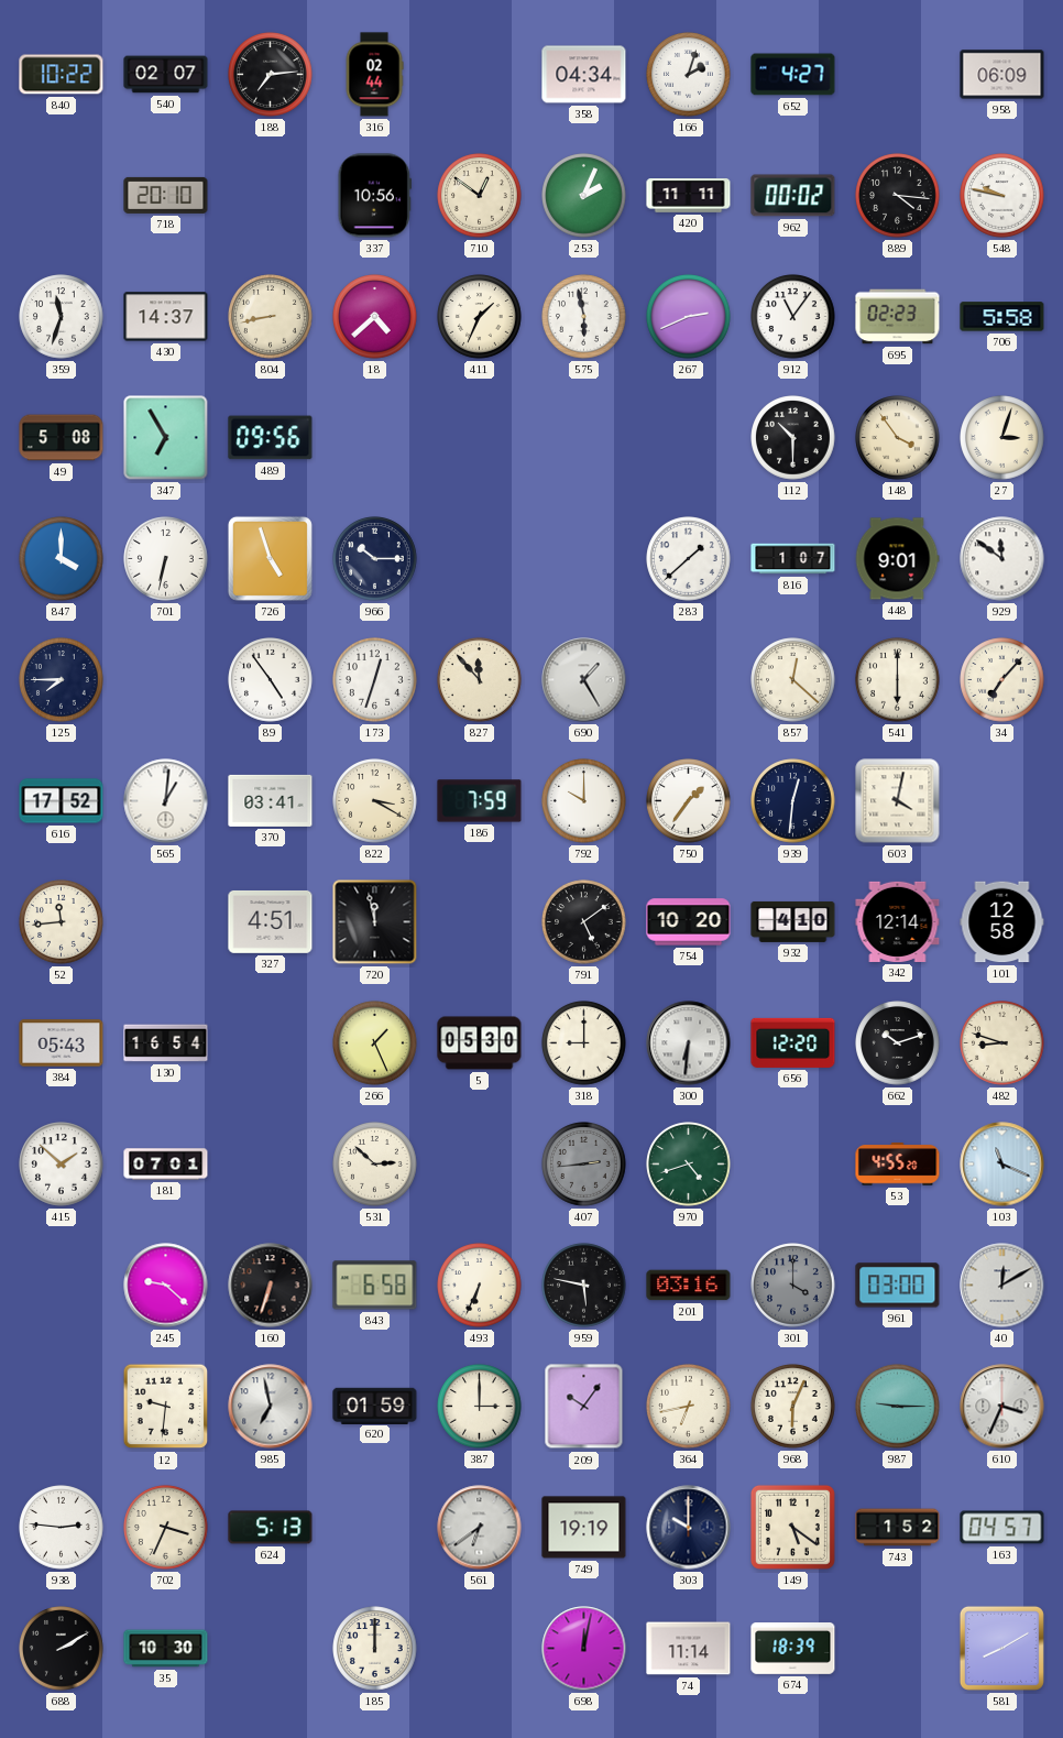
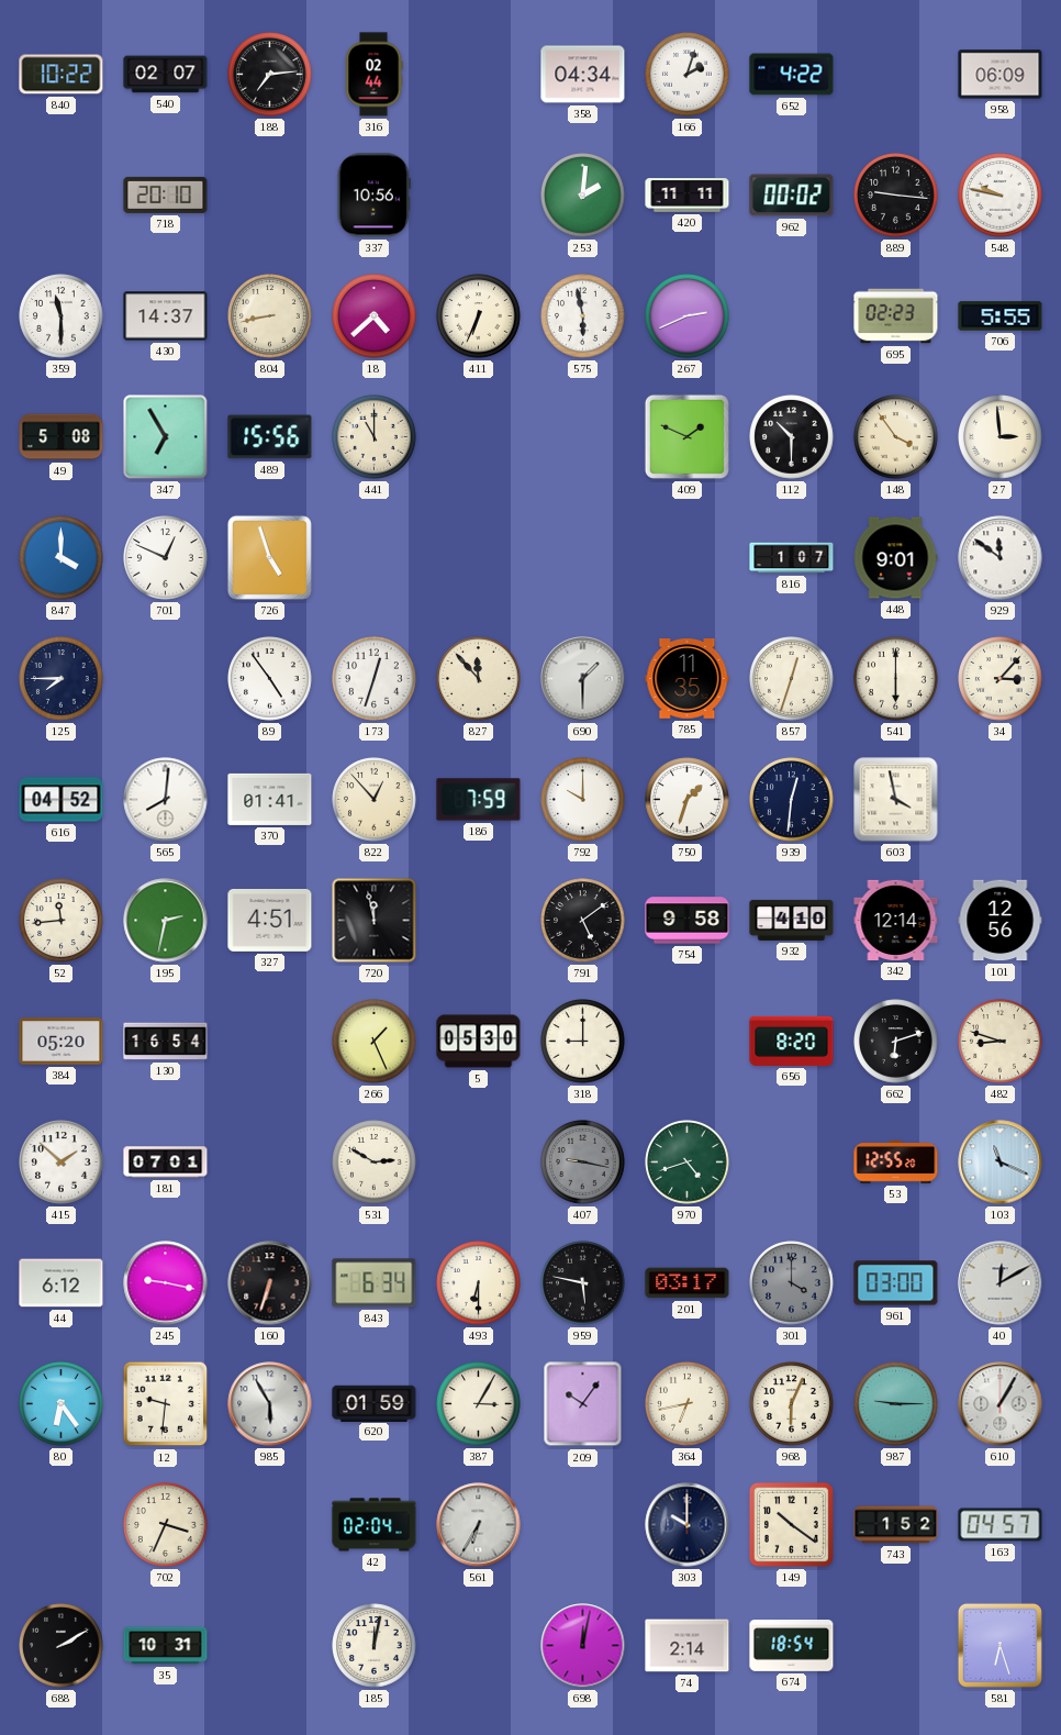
652: 4:27 -> 4:22
710: 12:51 -> none
253: 2:04 -> 2:01
889: 4:16 -> 9:16
359: 11:33 -> 11:30
411: 1:34 -> 6:34
912: 11:06 -> none
706: 5:58 -> 5:55
489: 09:56 -> 15:56
441: none -> 11:00
409: none -> 1:49
27: 3:03 -> 2:59
701: 6:32 -> 12:49
966: 10:15 -> none
283: 1:38 -> none
690: 1:25 -> 1:30
785: none -> 11:35
857: 12:22 -> 12:33
34: 7:07 -> 3:07
616: 17:52 -> 04:52
565: 1:01 -> 8:01
370: 03:41 -> 01:41
822: 3:20 -> 12:53
750: 1:36 -> 1:33
603: 4:02 -> 3:58
195: none -> 2:32
754: 10:20 -> 9:58
101: 12:58 -> 12:56
384: 05:43 -> 05:20
300: 6:31 -> none
656: 12:20 -> 8:20
662: 10:12 -> 6:12
531: 2:52 -> 2:50
407: 2:44 -> 9:17
53: 4:55 -> 12:55
44: none -> 6:12
245: 9:22 -> 9:17
843: 6:58 -> 6:34
493: 6:34 -> 6:30
201: 03:16 -> 03:17
80: none -> 6:24
985: 6:58 -> 5:55
387: 3:00 -> 3:05
610: 3:34 -> 1:05
938: 2:46 -> none
624: 5:13 -> none
42: none -> 02:04
561: 6:39 -> 6:35
749: 19:19 -> none
149: 5:21 -> 10:21
35: 10:30 -> 10:31
185: 12:00 -> 12:02
74: 11:14 -> 2:14
674: 18:39 -> 18:54
581: 8:10 -> 6:27
